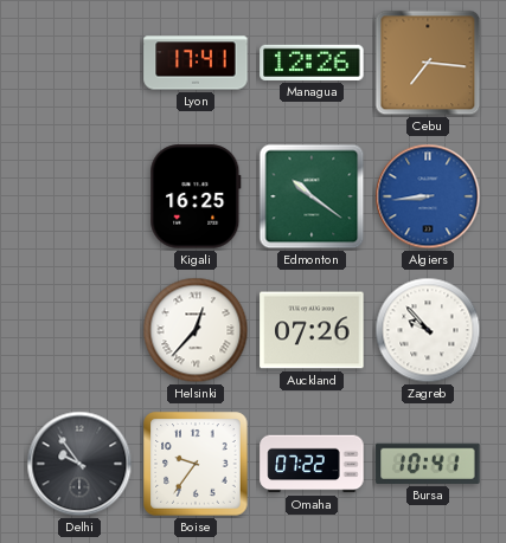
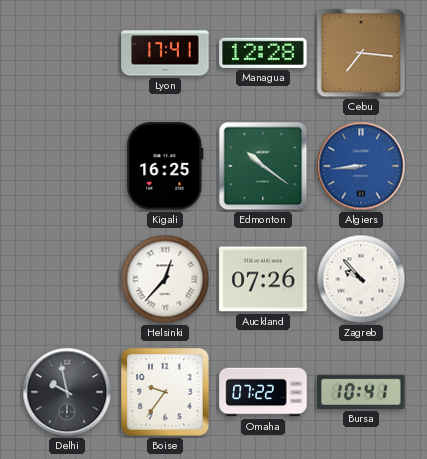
Managua: 12:26 -> 12:28
Delhi: 9:54 -> 9:58
